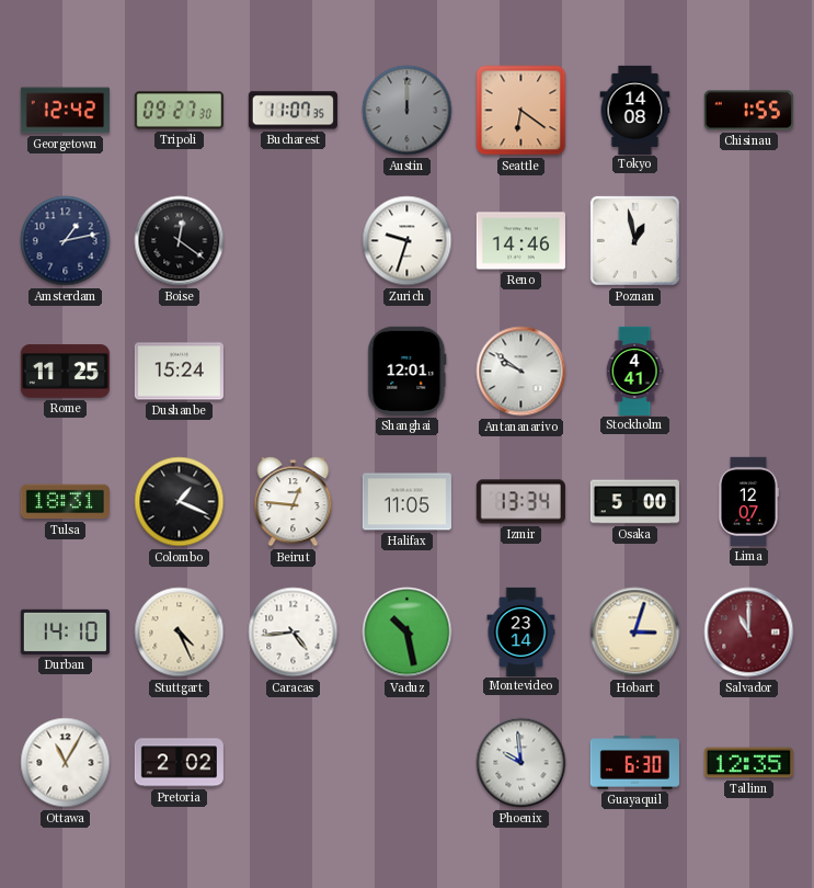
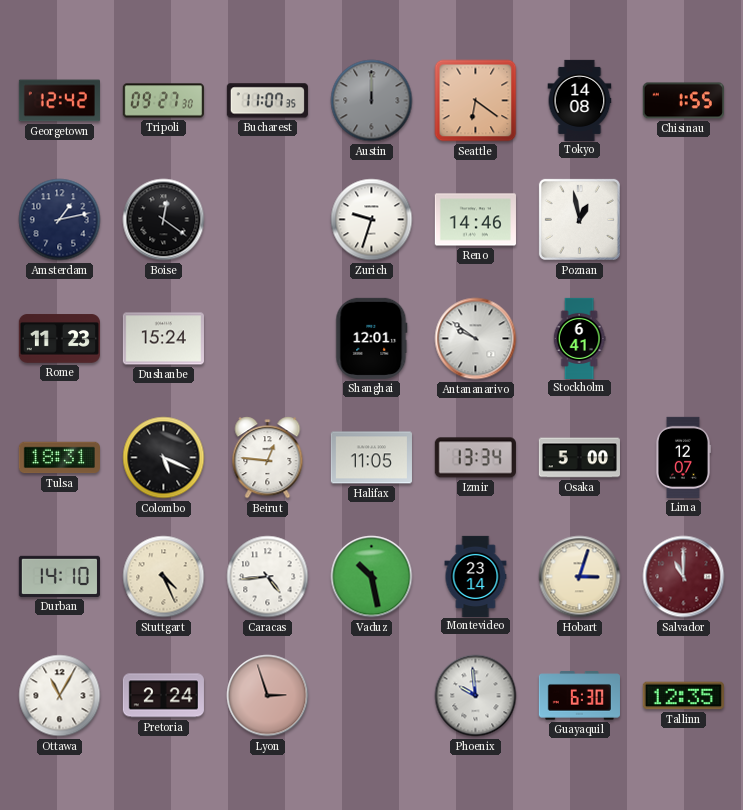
Rome: 11:25 -> 11:23
Stockholm: 4:41 -> 6:41
Colombo: 1:19 -> 5:19
Pretoria: 2:02 -> 2:24
Lyon: none -> 2:57
